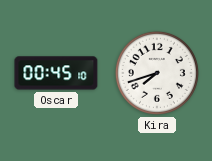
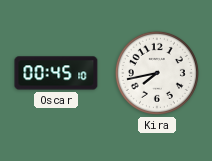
Kira: 7:42 -> 7:43
